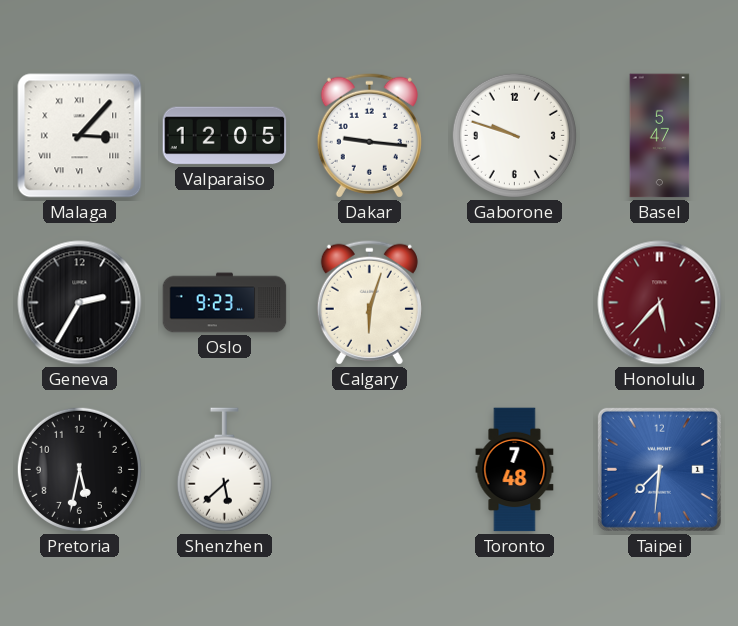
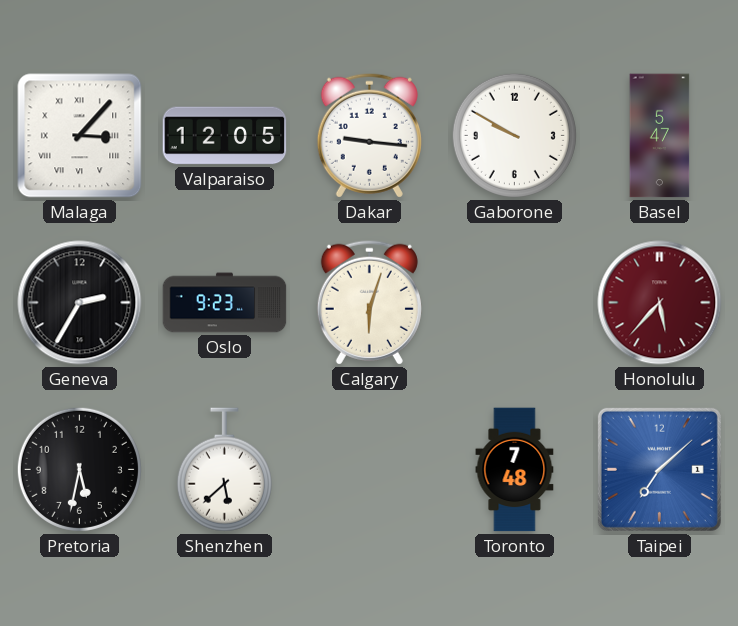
Gaborone: 9:48 -> 9:50
Taipei: 7:31 -> 7:08
